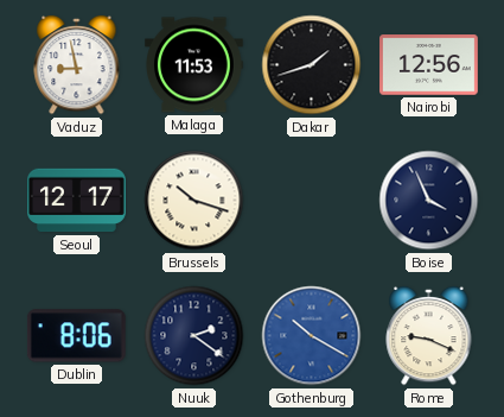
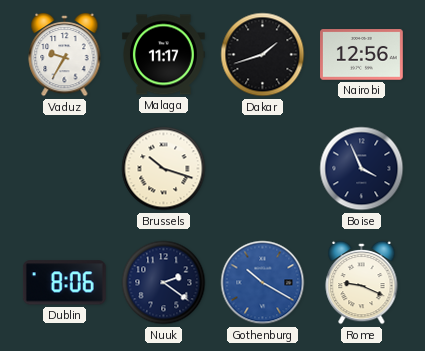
Vaduz: 8:58 -> 9:35
Malaga: 11:53 -> 11:17
Seoul: 12:17 -> none
